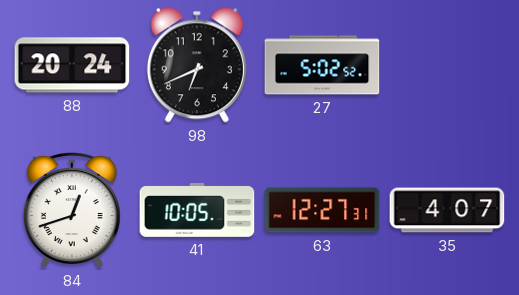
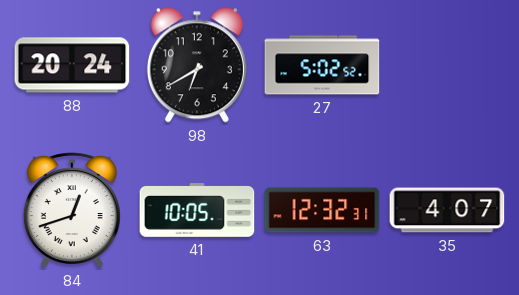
98: 6:41 -> 6:40
63: 12:27 -> 12:32
